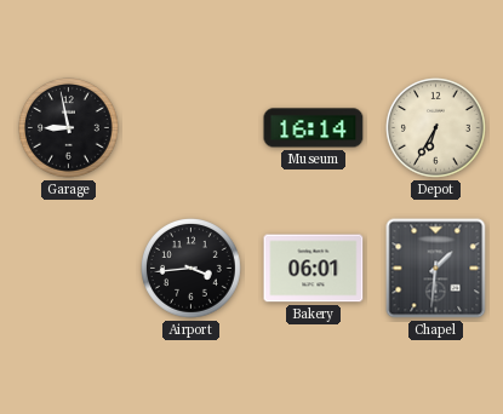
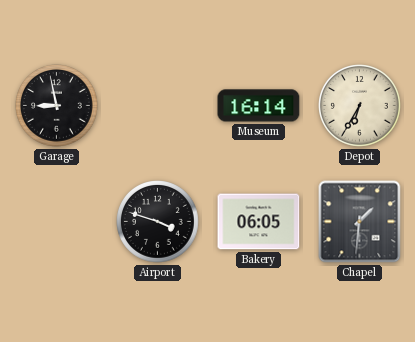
Airport: 3:44 -> 3:48
Bakery: 06:01 -> 06:05
